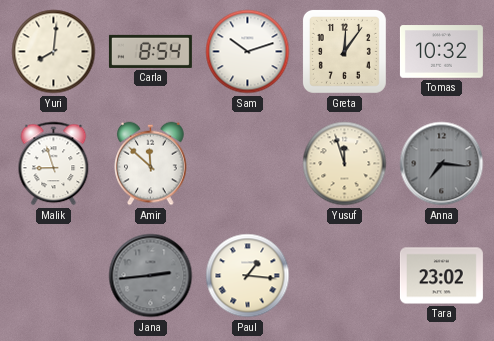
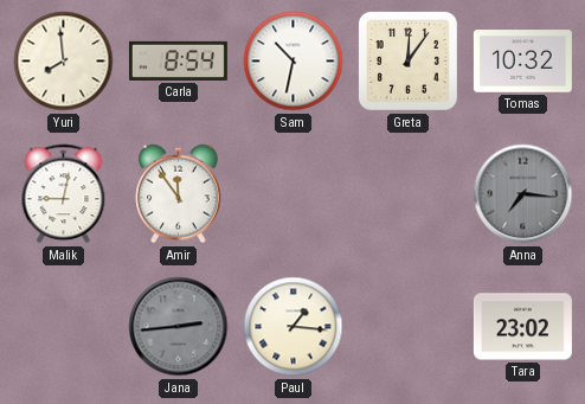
Yuri: 8:01 -> 7:59
Sam: 10:12 -> 10:32
Malik: 8:57 -> 9:02
Amir: 11:52 -> 11:54
Yusuf: 11:57 -> none
